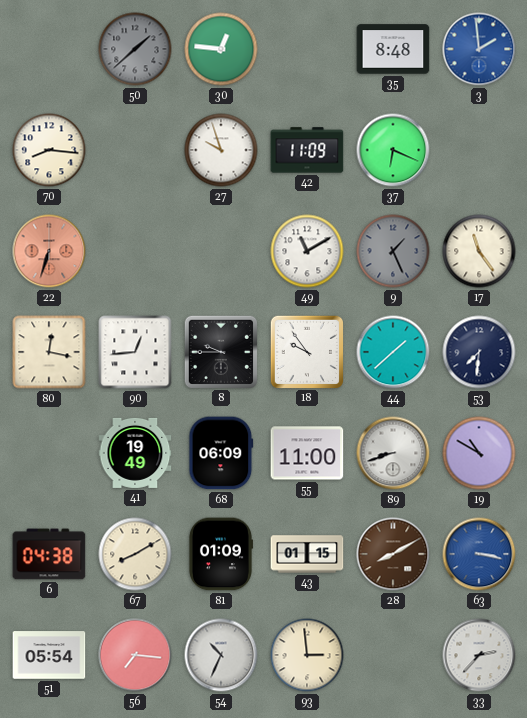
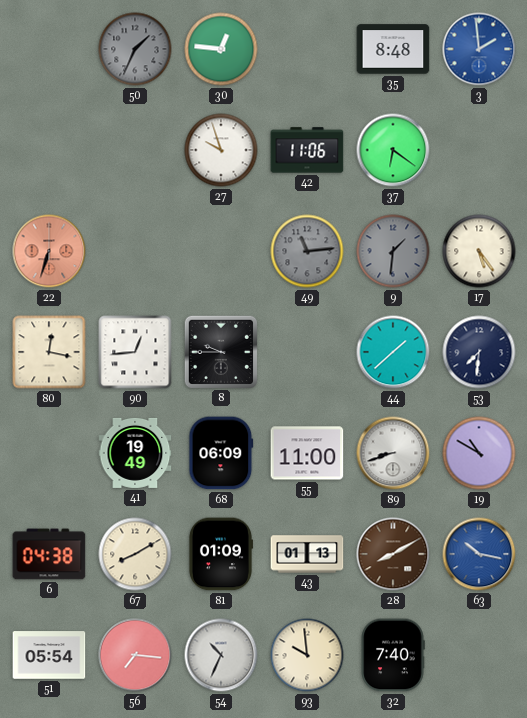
50: 1:38 -> 1:34
70: 8:16 -> none
42: 11:09 -> 11:06
37: 6:19 -> 6:21
49: 11:10 -> 11:14
49 dial: white -> grey
9: 1:26 -> 1:31
17: 11:24 -> 5:24
18: 9:54 -> none
43: 01:15 -> 01:13
63: 3:17 -> 10:17
93: 2:59 -> 9:59
32: none -> 7:40
33: 2:37 -> none
